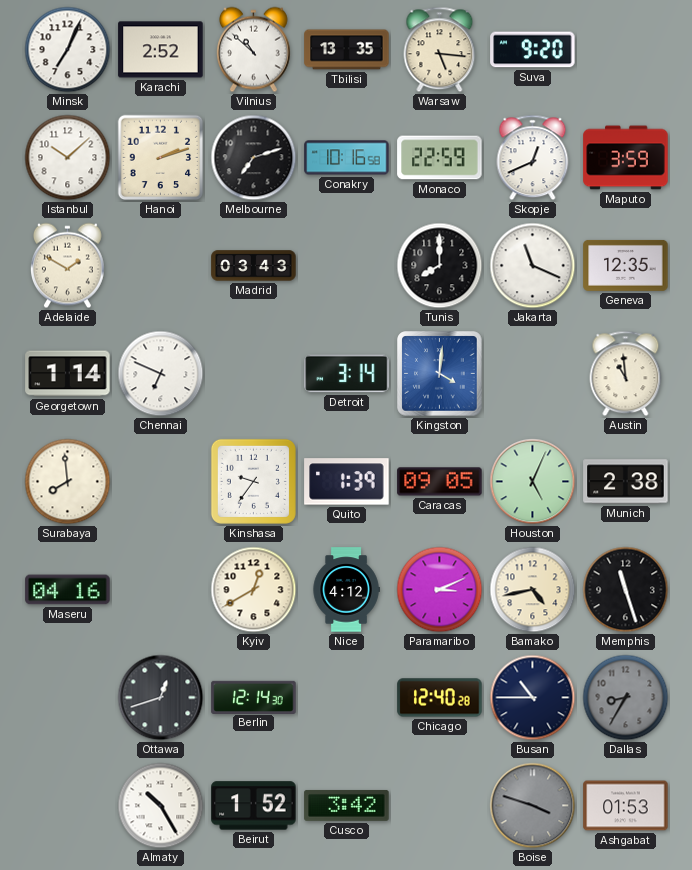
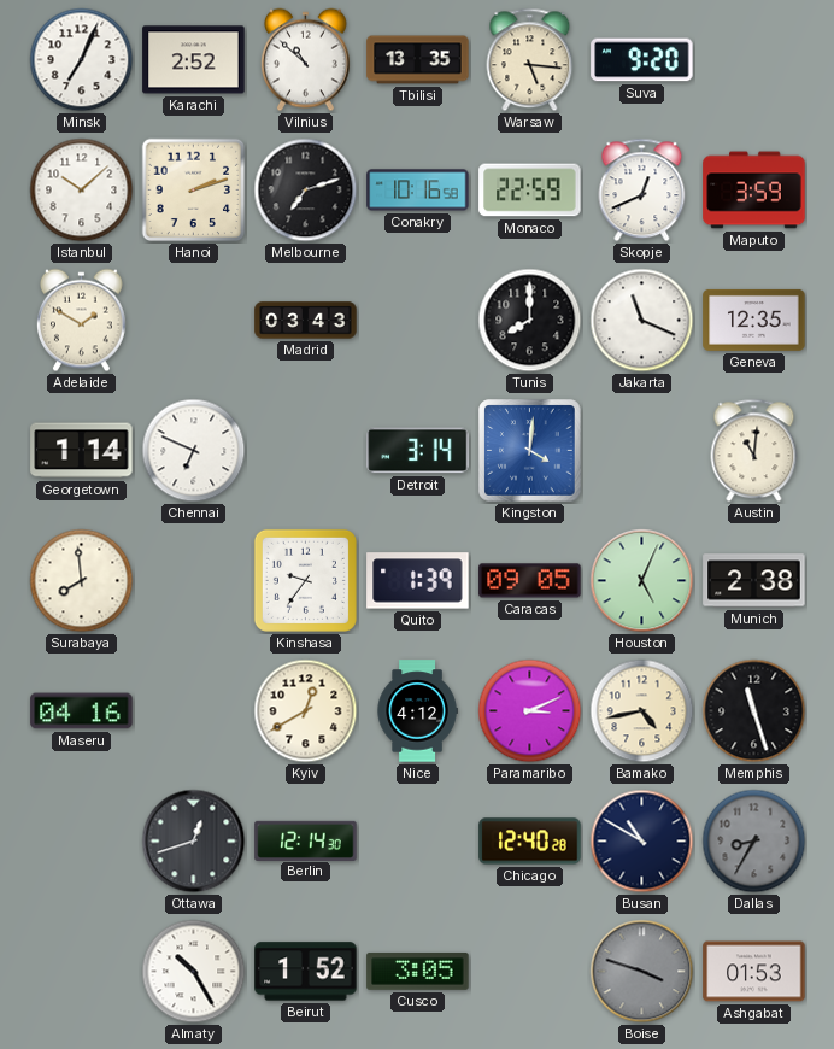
Austin: 10:59 -> 11:01
Busan: 10:45 -> 10:50
Cusco: 3:42 -> 3:05
